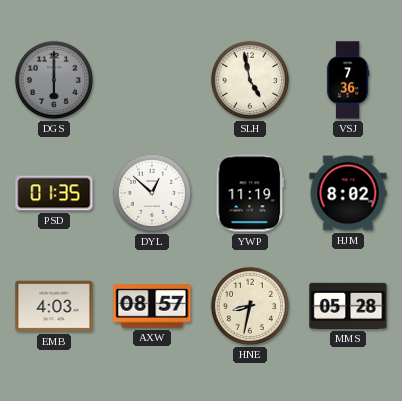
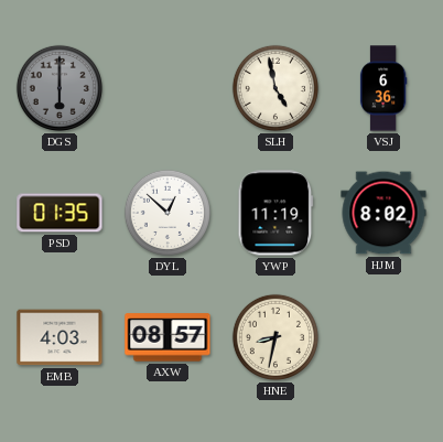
VSJ: 7:36 -> 6:36
MMS: 05:28 -> none
